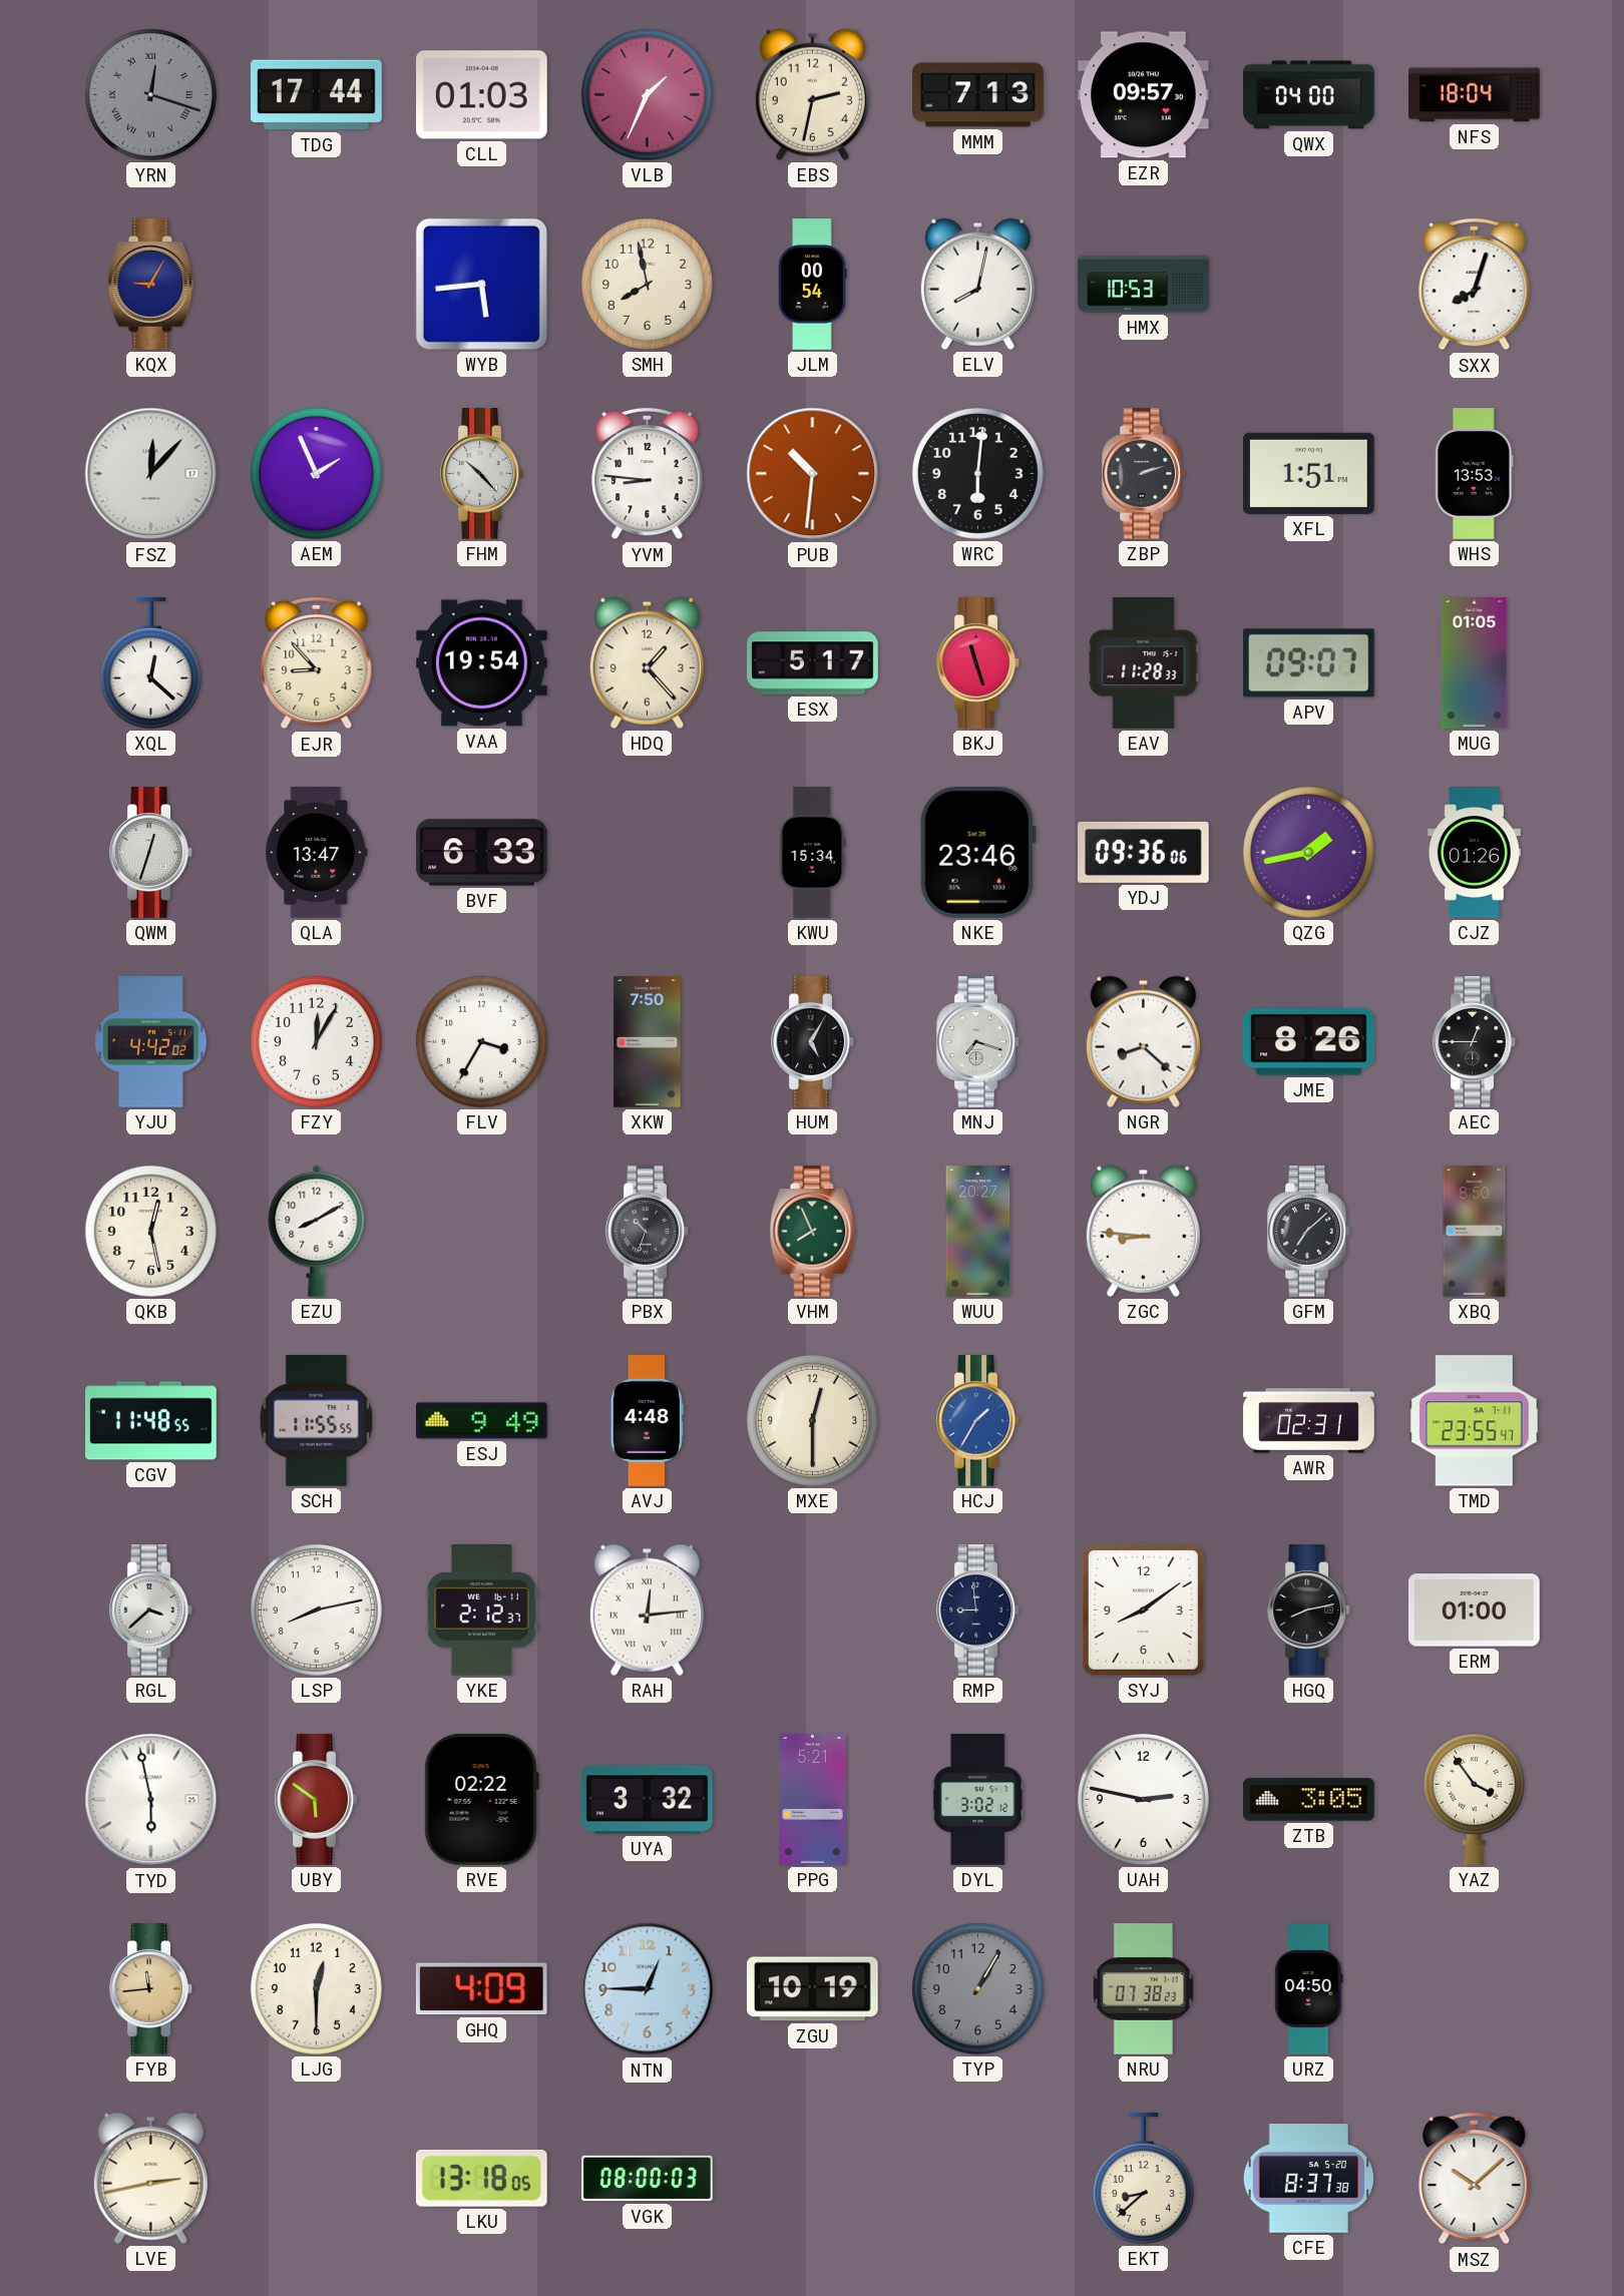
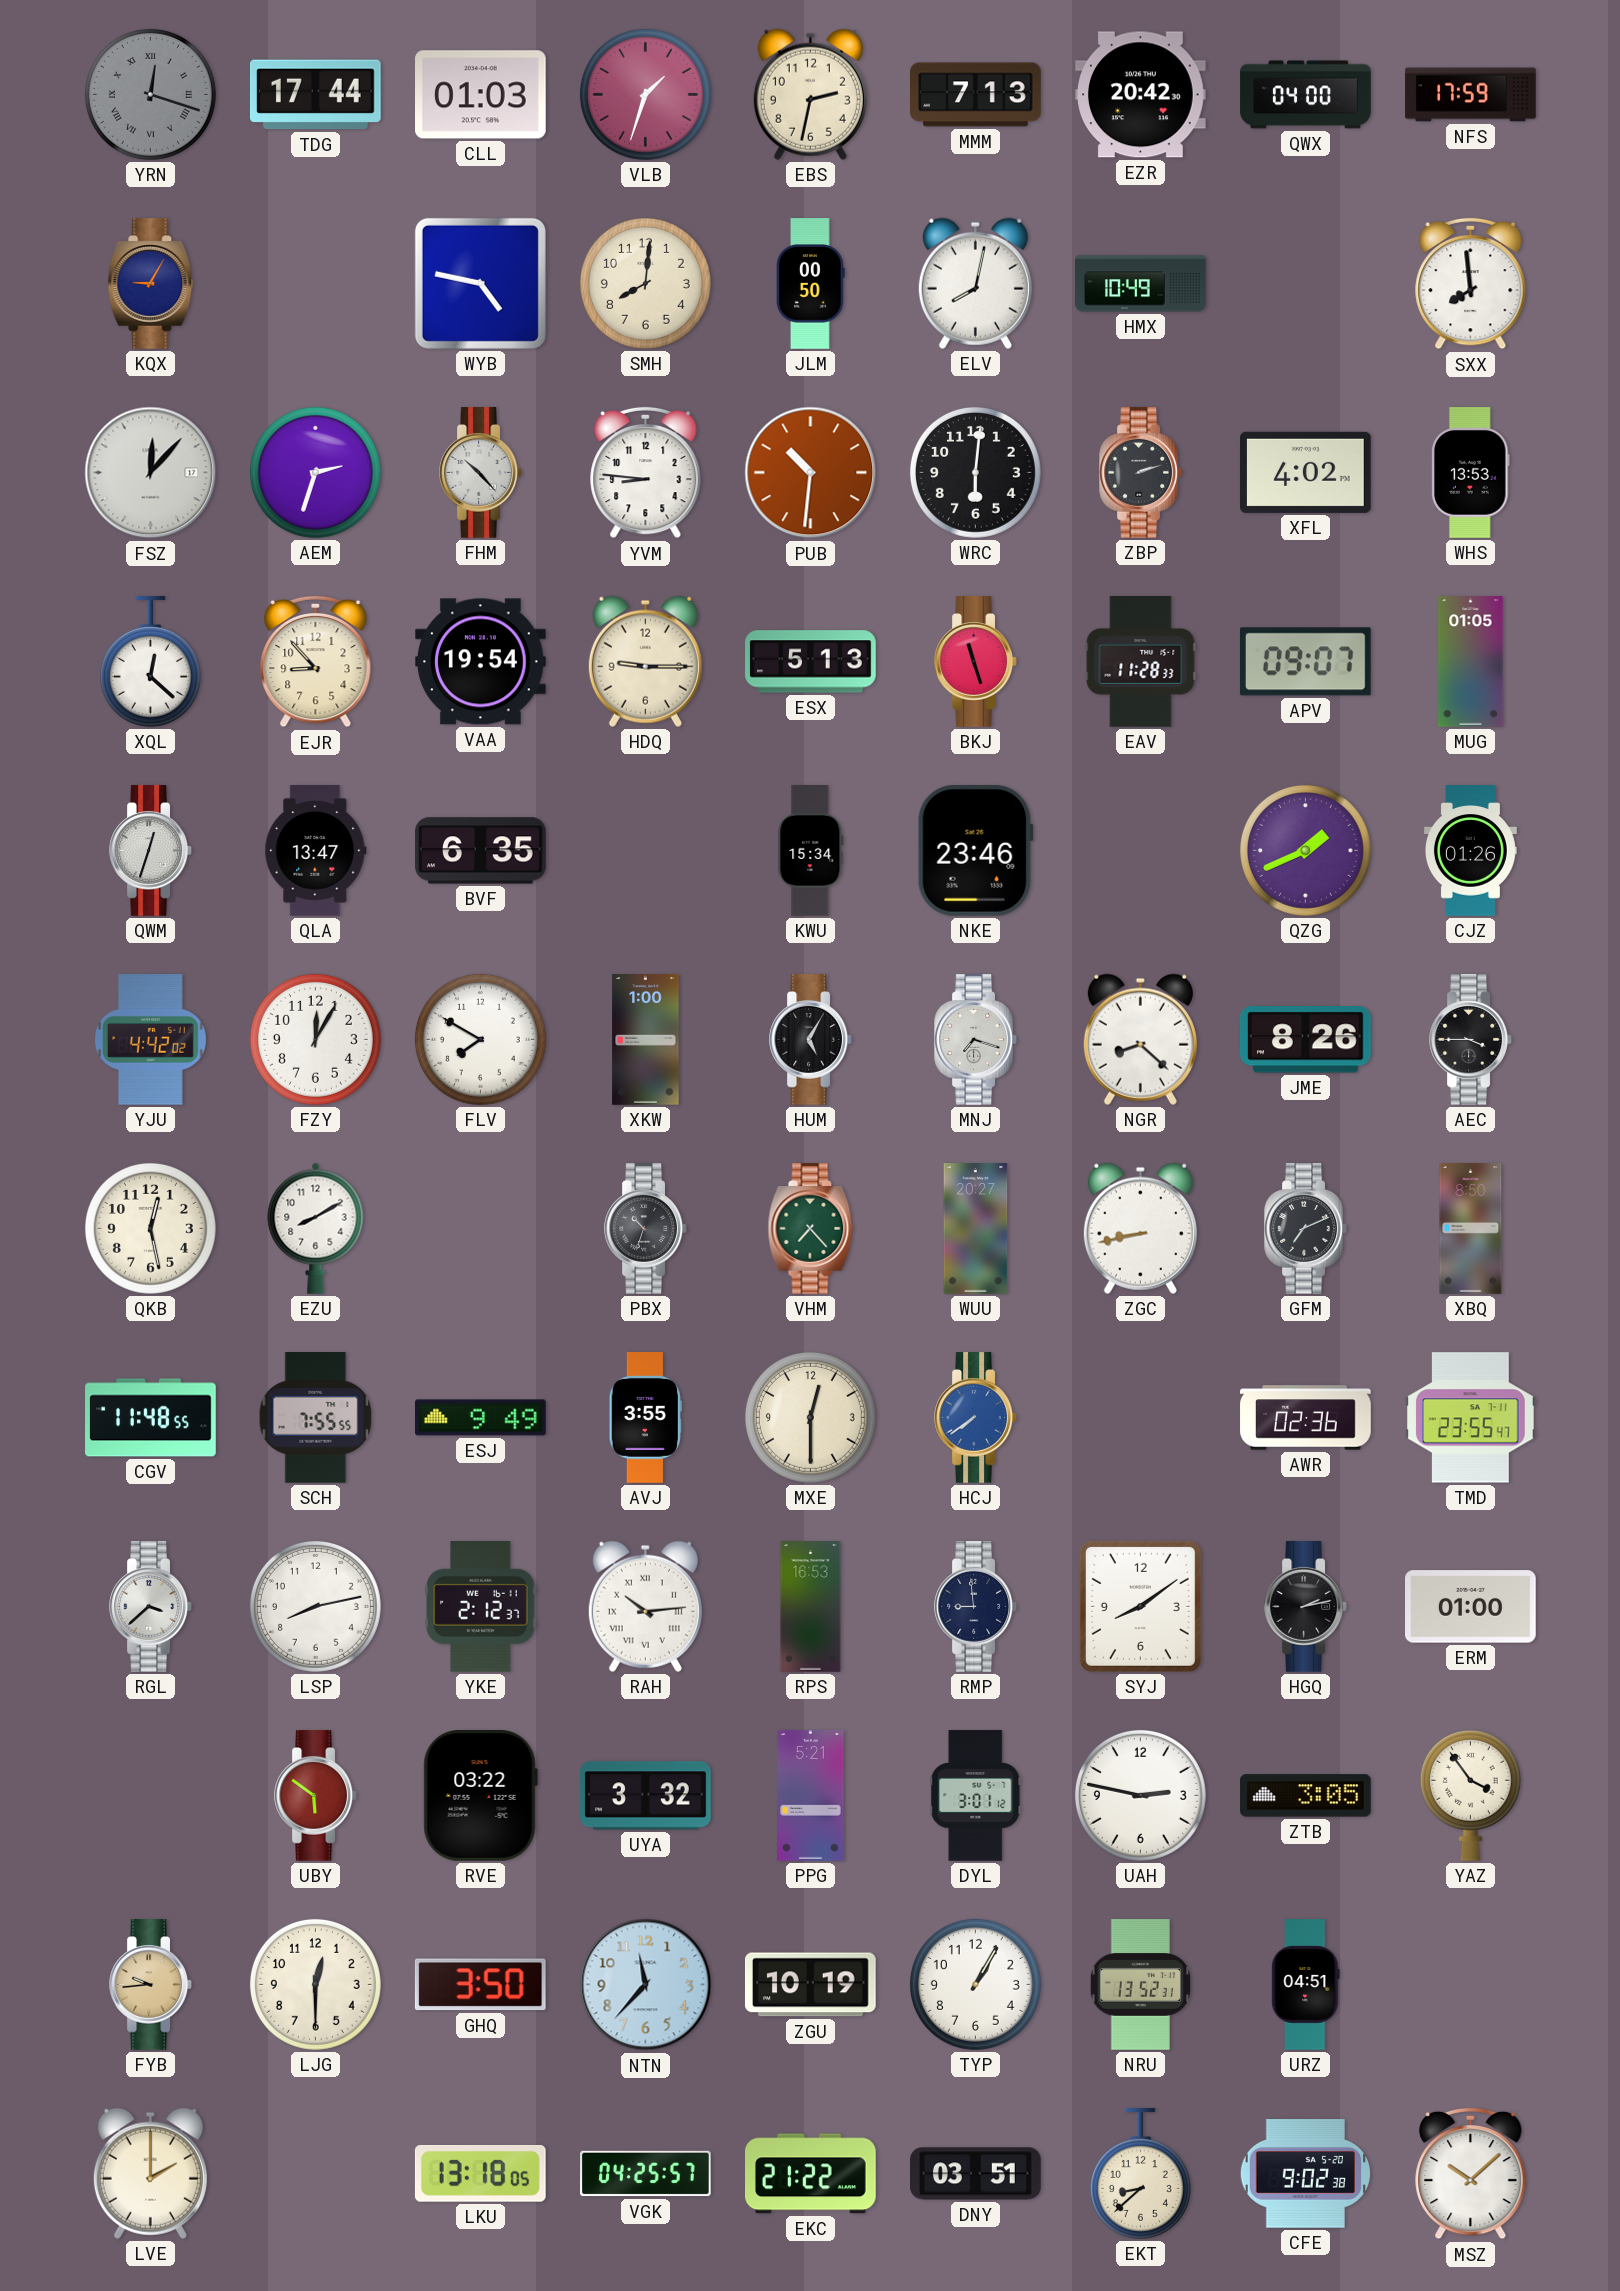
VLB: 1:34 -> 1:33
EZR: 09:57 -> 20:42
NFS: 18:04 -> 17:59
WYB: 5:44 -> 4:47
SMH: 7:58 -> 8:01
JLM: 00:54 -> 00:50
HMX: 10:53 -> 10:49
SXX: 8:03 -> 7:59
AEM: 1:56 -> 2:33
XFL: 1:51 -> 4:02
HDQ: 1:23 -> 9:15
ESX: 5:17 -> 5:13
BVF: 6:33 -> 6:35
YDJ: 09:36 -> none
QZG: 1:43 -> 1:41
FLV: 3:35 -> 7:50
XKW: 7:50 -> 1:00
AEC: 12:45 -> 3:45
VHM: 7:56 -> 7:23
ZGC: 8:46 -> 8:43
GFM: 7:08 -> 7:11
SCH: 11:55 -> 7:55
AVJ: 4:48 -> 3:55
HCJ: 1:35 -> 7:39
AWR: 02:31 -> 02:36
RAH: 12:14 -> 10:14
RPS: none -> 16:53
HGQ: 8:13 -> 2:13
TYD: 5:58 -> none
RVE: 02:22 -> 03:22
DYL: 3:02 -> 3:01
FYB: 11:44 -> 9:44
GHQ: 4:09 -> 3:50
NTN: 12:45 -> 11:37
TYP dial: grey -> white
NRU: 07:38 -> 13:52
URZ: 04:50 -> 04:51
LVE: 2:43 -> 2:00
VGK: 08:00 -> 04:25
EKC: none -> 21:22
DNY: none -> 03:51
CFE: 8:37 -> 9:02
